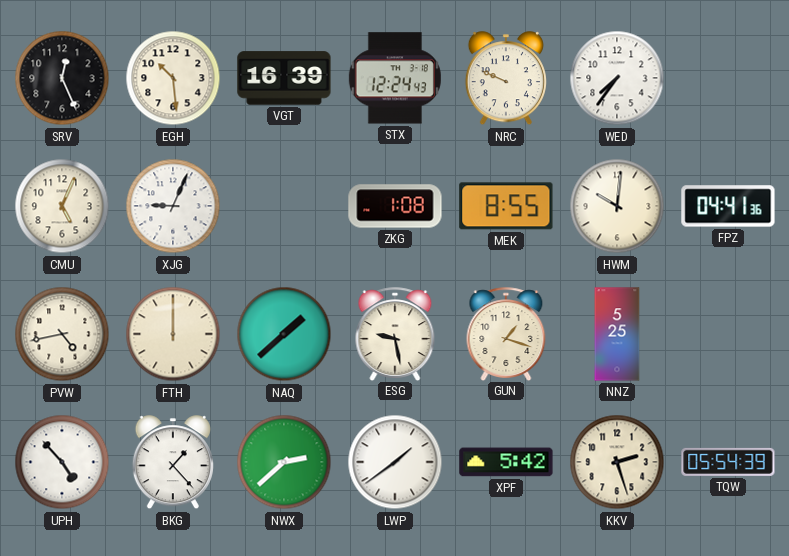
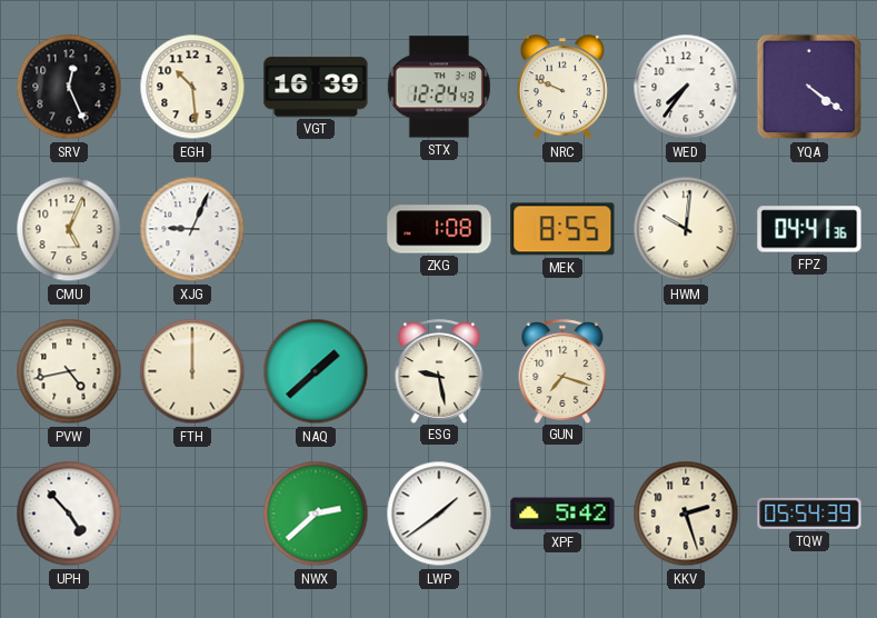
YQA: none -> 4:21
GUN: 1:18 -> 7:18
NNZ: 5:25 -> none
BKG: 1:23 -> none
